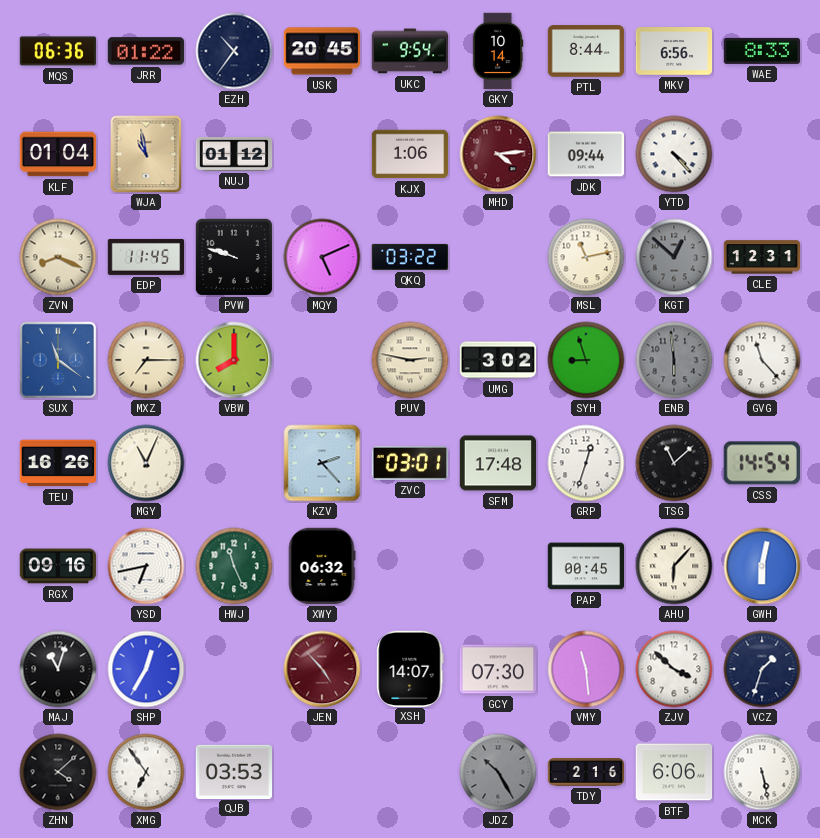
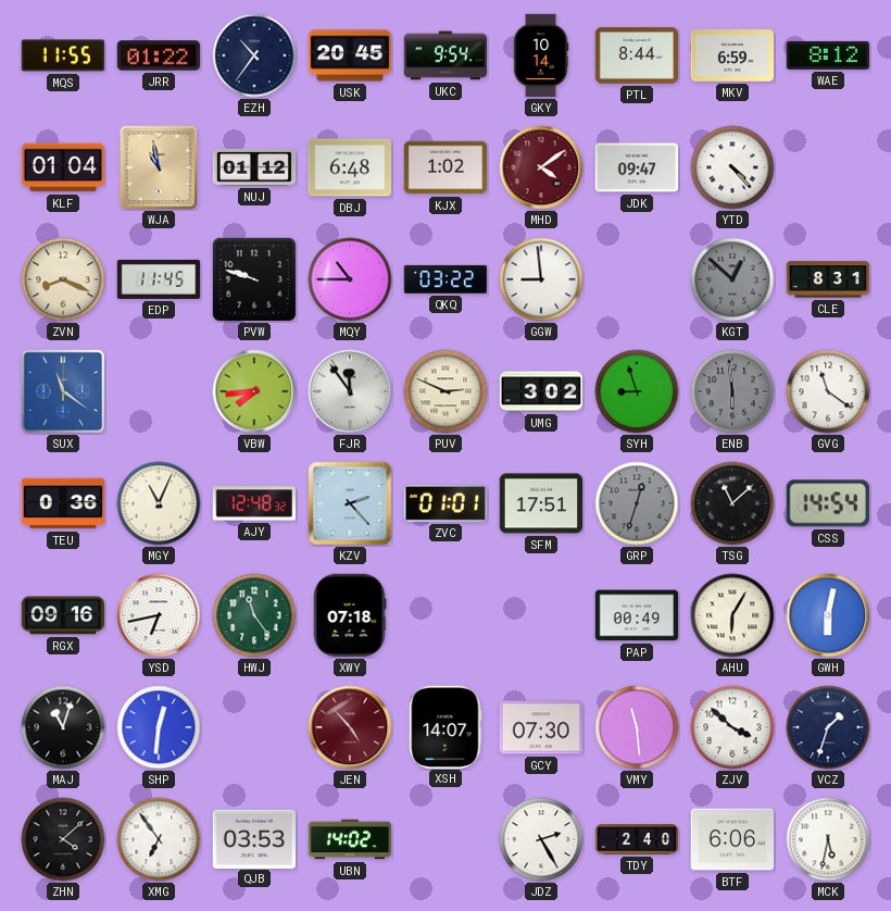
MQS: 06:36 -> 11:55
MKV: 6:56 -> 6:59
WAE: 8:33 -> 8:12
DBJ: none -> 6:48
KJX: 1:06 -> 1:02
MHD: 4:14 -> 4:09
JDK: 09:44 -> 09:47
MQY: 5:11 -> 10:45
GGW: none -> 8:59
MSL: 11:13 -> none
CLE: 12:31 -> 8:31
MXZ: 7:15 -> none
VBW: 8:00 -> 7:44
FJR: none -> 11:54
PUV: 2:47 -> 2:49
GVG: 11:23 -> 11:21
TEU: 16:26 -> 0:36
AJY: none -> 12:48
ZVC: 03:01 -> 01:01
SFM: 17:48 -> 17:51
GRP dial: white -> grey
HWJ: 11:26 -> 11:24
XWY: 06:32 -> 07:18
PAP: 00:45 -> 00:49
AHU: 6:07 -> 6:05
SHP: 12:35 -> 12:31
UBN: none -> 14:02
JDZ: 10:25 -> 2:25
JDZ dial: grey -> white
TDY: 2:16 -> 2:40
MCK: 5:28 -> 5:32
